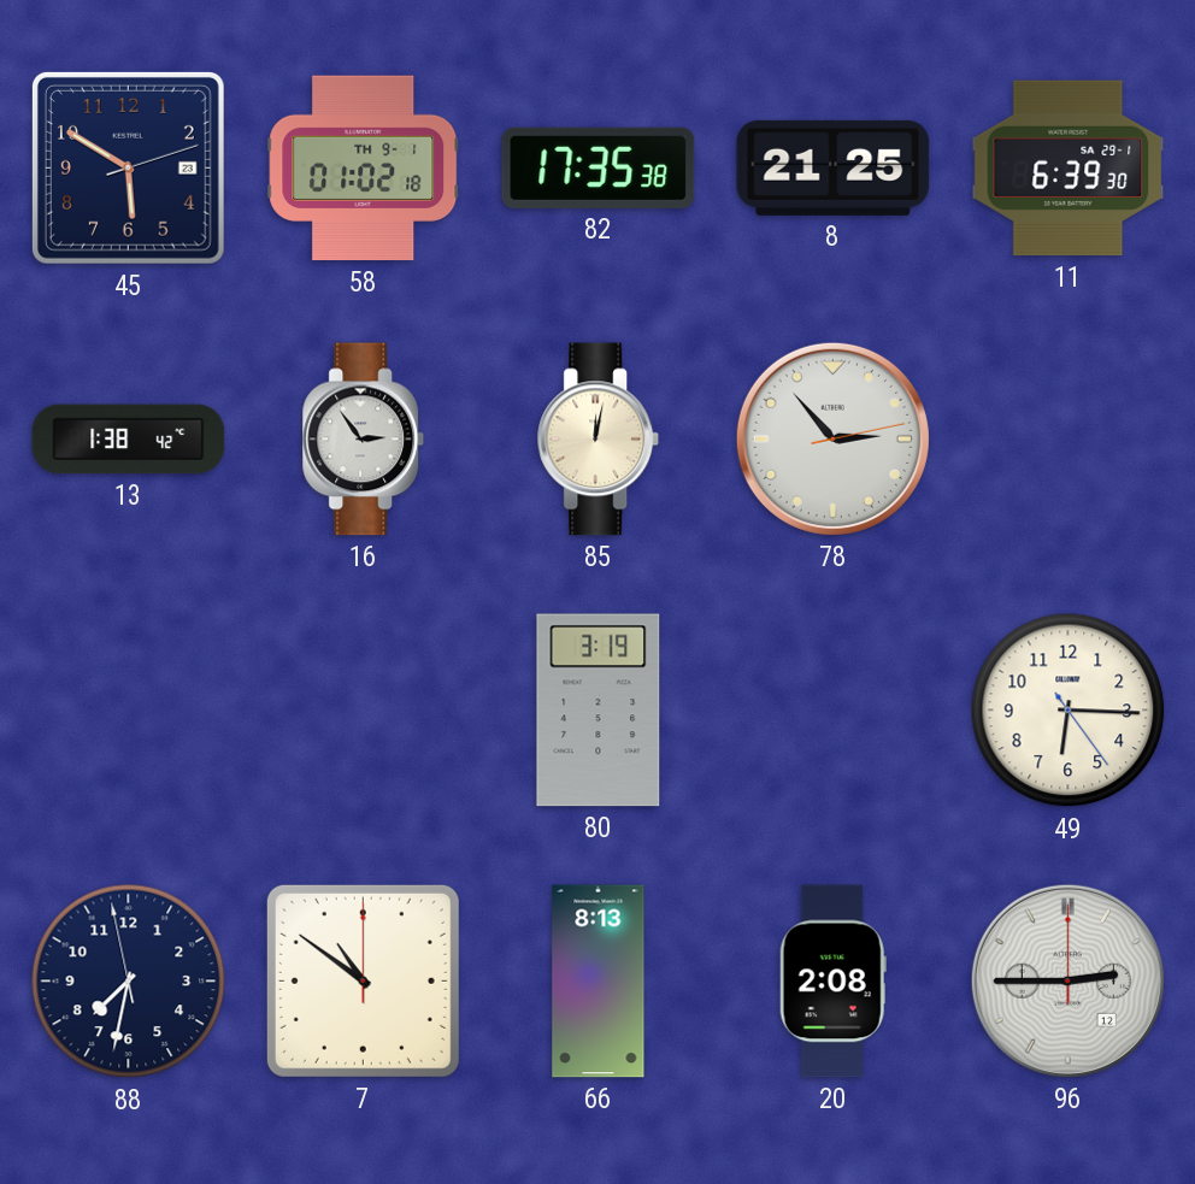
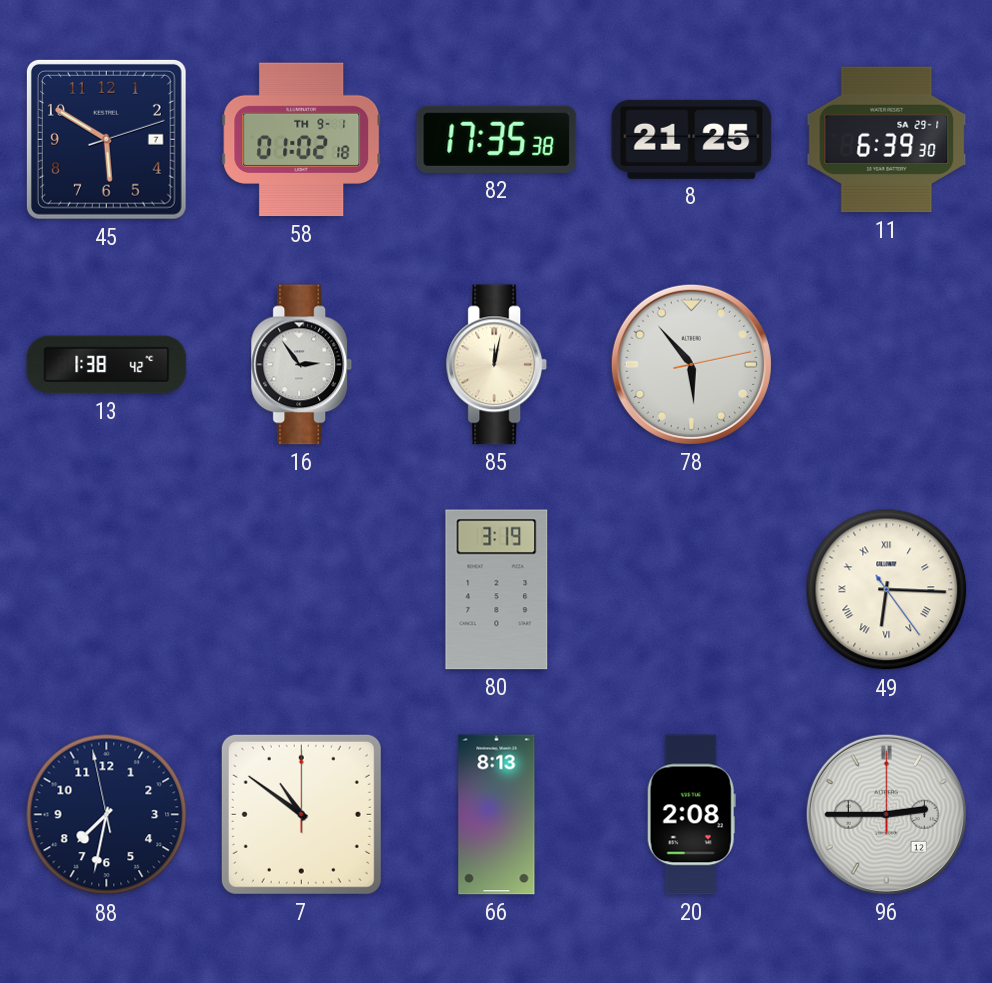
45 date: 23 -> 7
78: 2:53 -> 5:53
49 numerals: Arabic -> Roman
